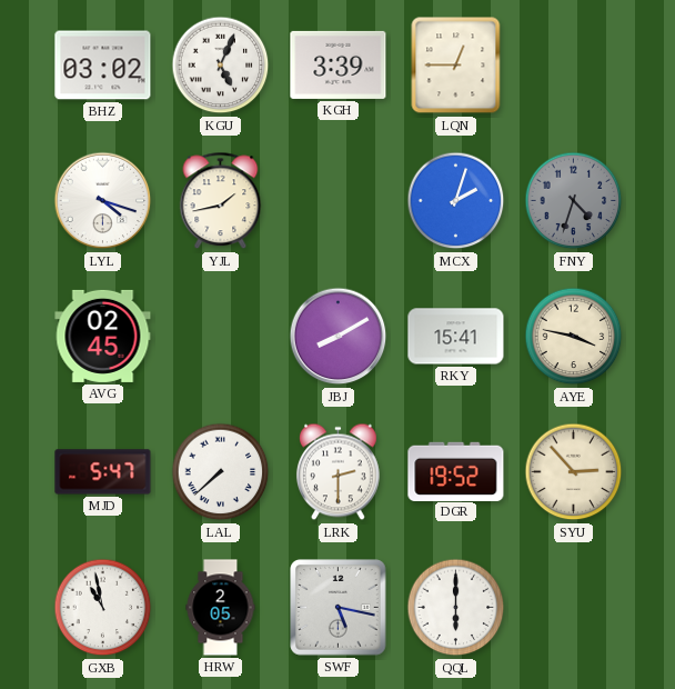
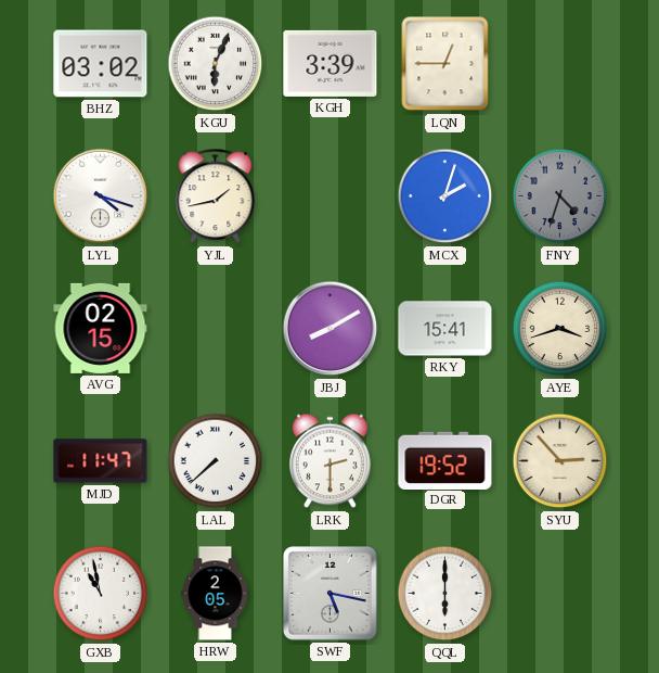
KGU: 5:04 -> 6:04
AVG: 02:45 -> 02:15
AYE: 3:47 -> 3:42
MJD: 5:47 -> 11:47
